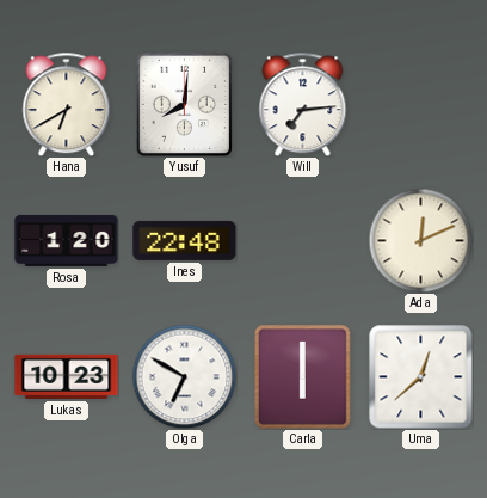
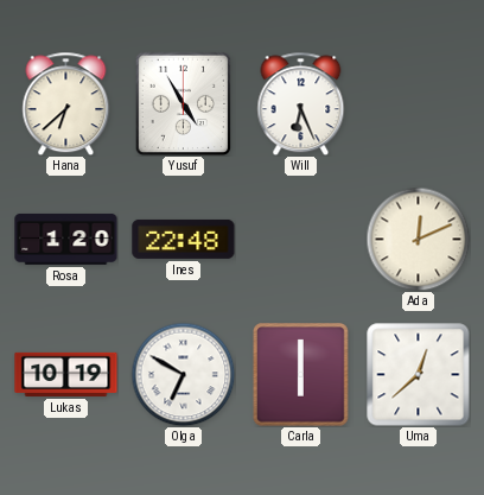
Hana: 6:40 -> 6:38
Yusuf: 8:01 -> 4:55
Will: 7:14 -> 6:26
Lukas: 10:23 -> 10:19
